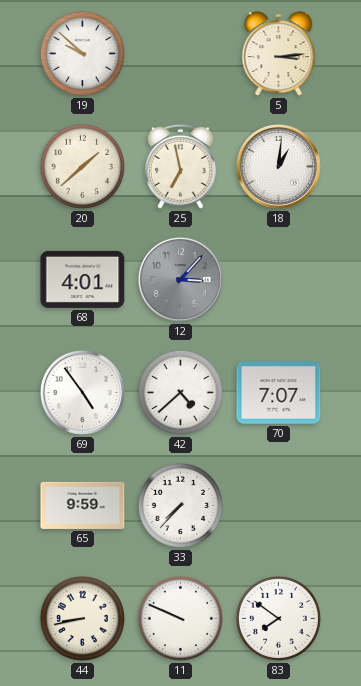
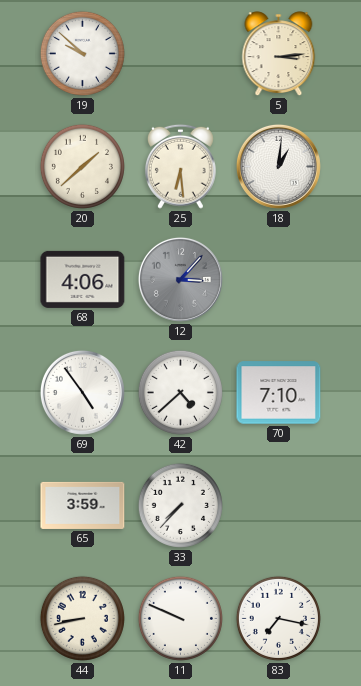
25: 6:58 -> 6:29
68: 4:01 -> 4:06
70: 7:07 -> 7:10
65: 9:59 -> 3:59
83: 7:51 -> 7:17
